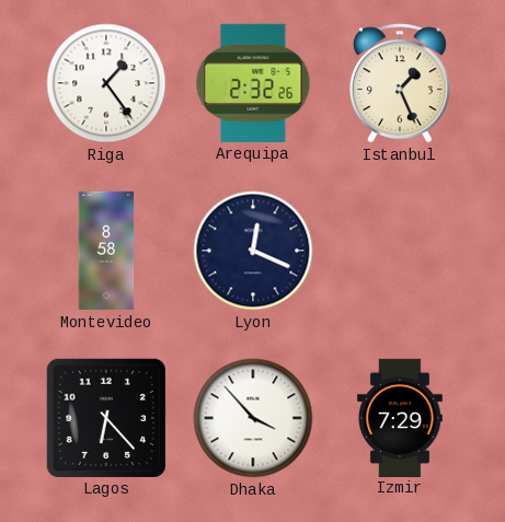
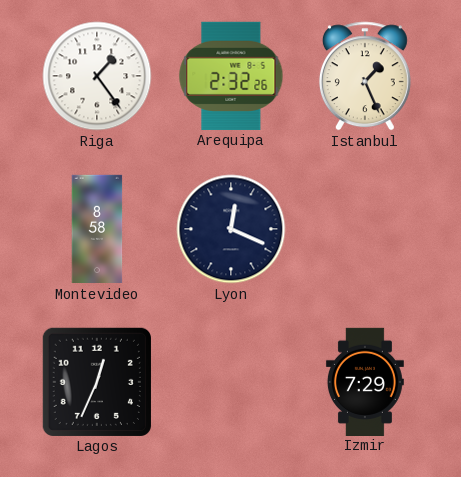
Lagos: 6:23 -> 12:34
Dhaka: 3:53 -> none
